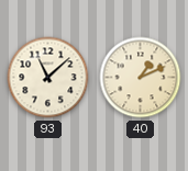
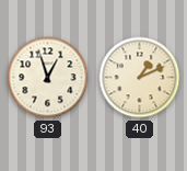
93: 11:08 -> 12:57
